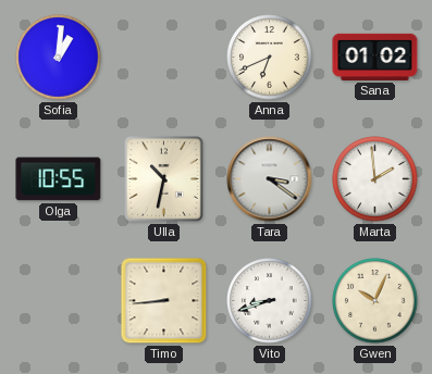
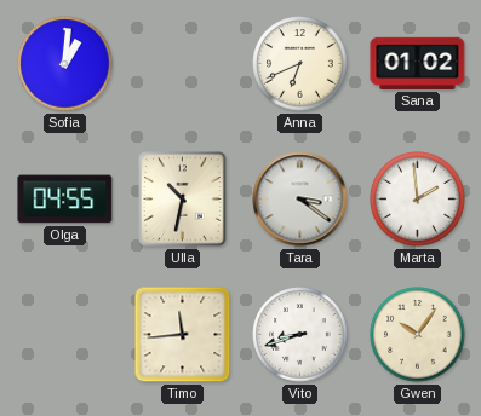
Olga: 10:55 -> 04:55
Timo: 8:44 -> 11:44
Gwen: 10:04 -> 10:06
